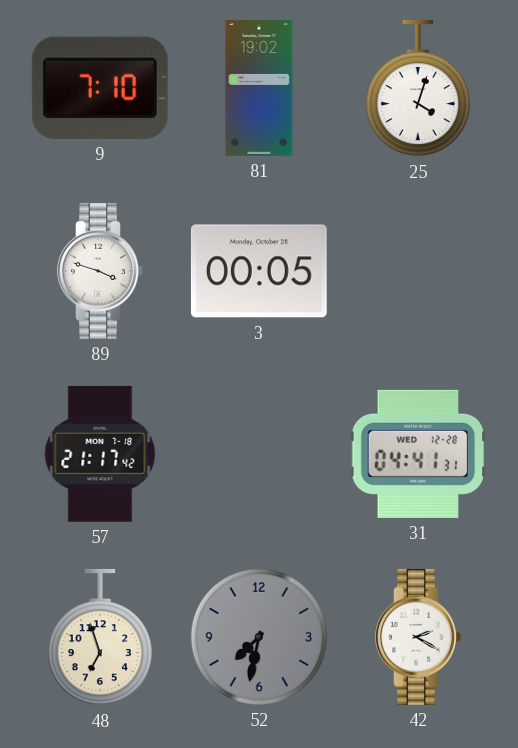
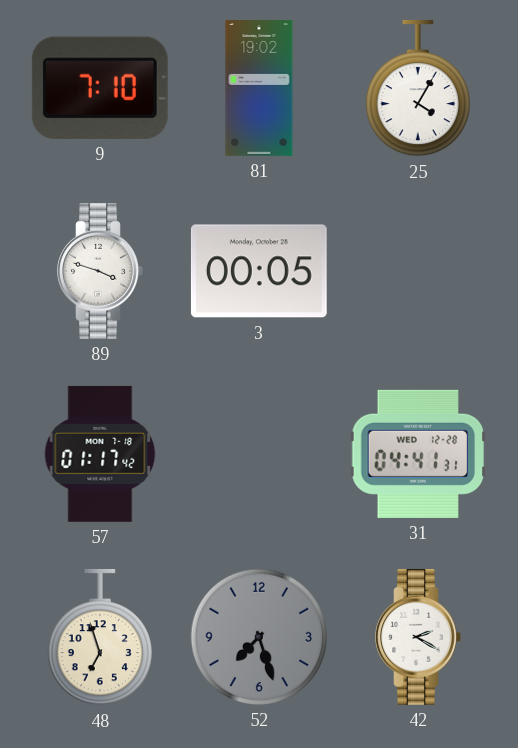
25: 4:03 -> 4:05
57: 21:17 -> 01:17
52: 7:32 -> 7:27
